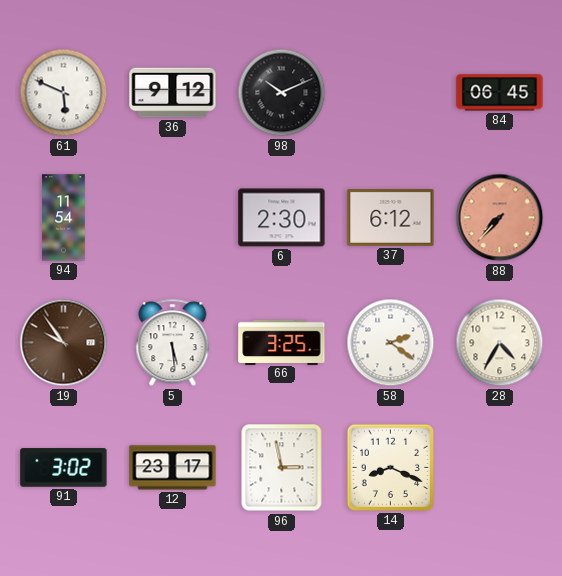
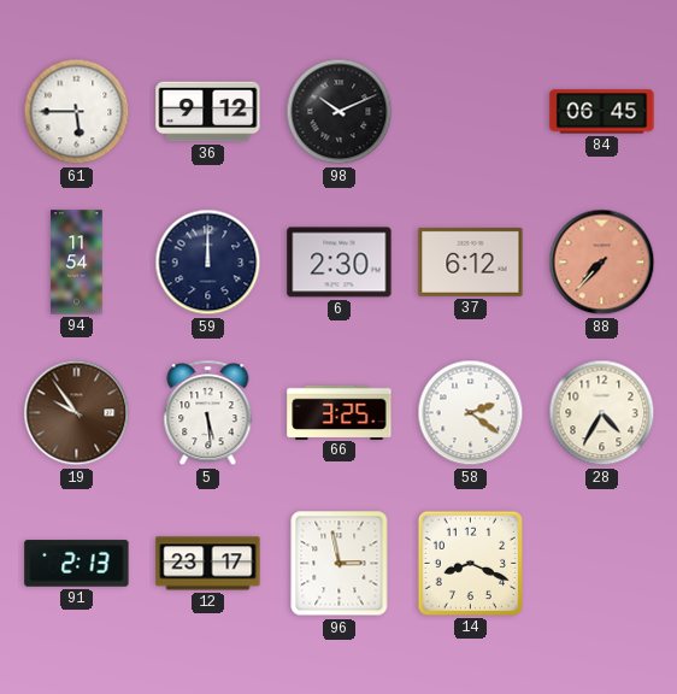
61: 5:49 -> 5:45
59: none -> 12:00
91: 3:02 -> 2:13
